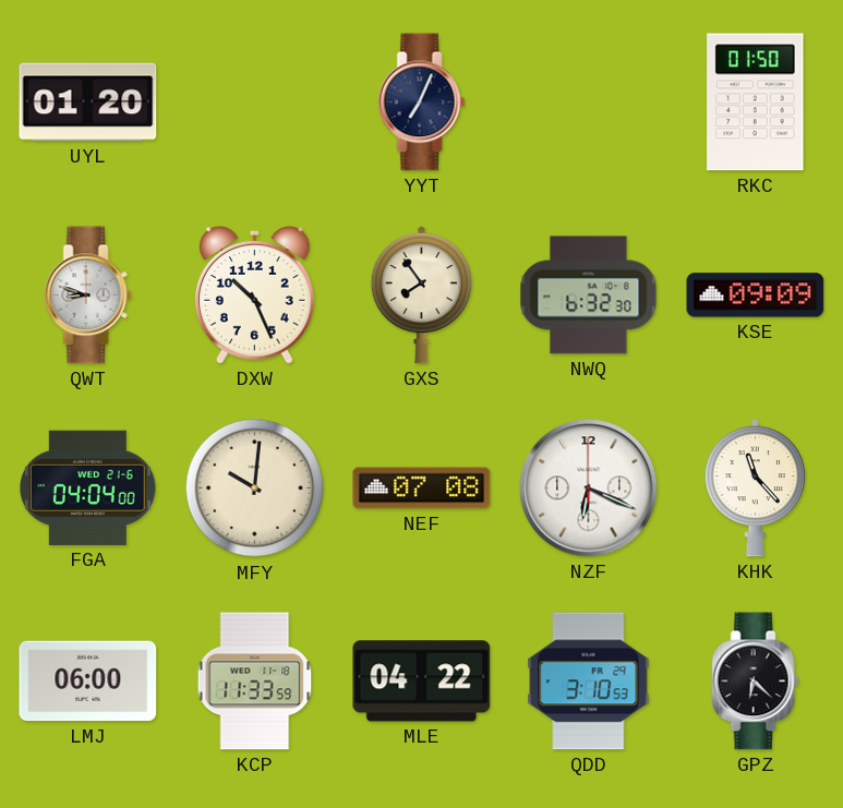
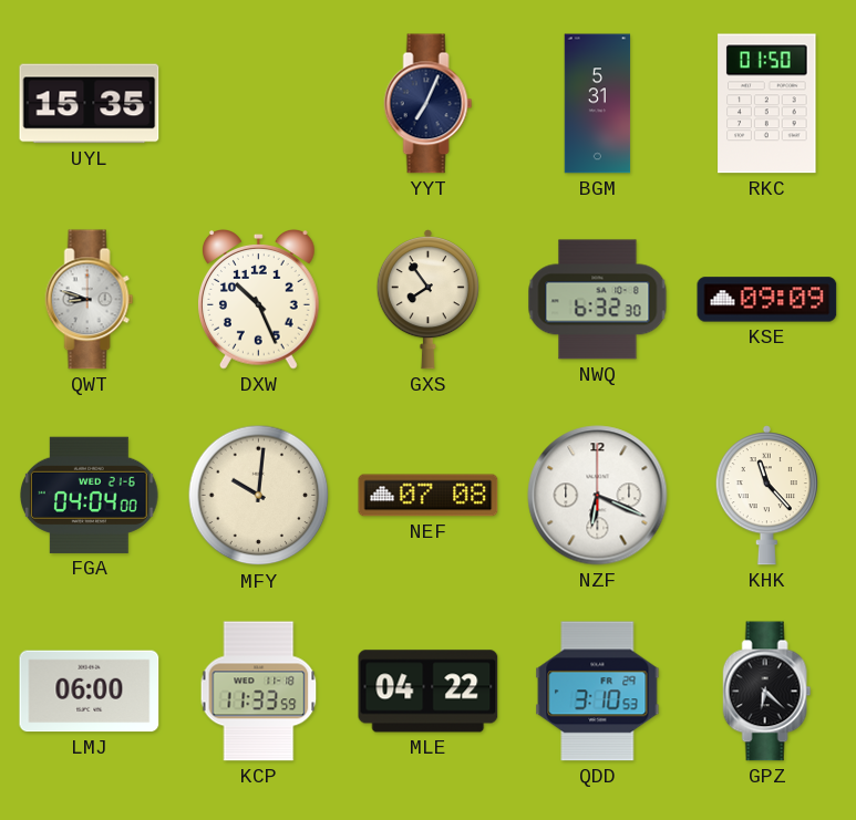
UYL: 01:20 -> 15:35
BGM: none -> 5:31
